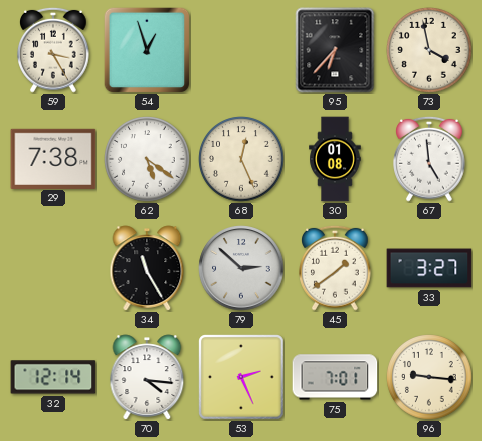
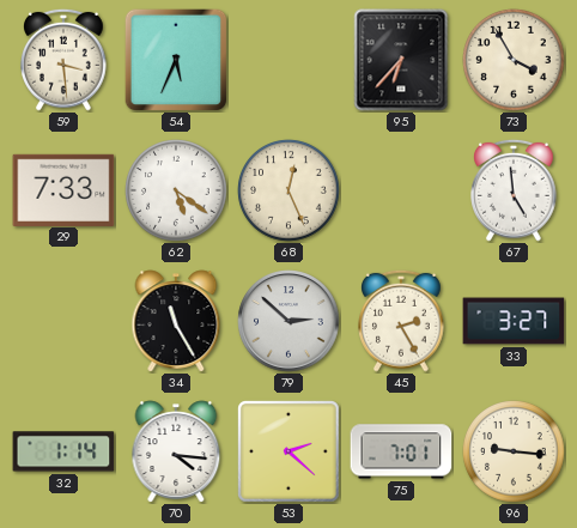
59: 3:25 -> 3:29
54: 12:57 -> 5:34
73: 3:58 -> 3:55
29: 7:38 -> 7:33
30: 01:08 -> none
45: 1:39 -> 2:25
32: 12:14 -> 1:14
53: 2:26 -> 2:22
